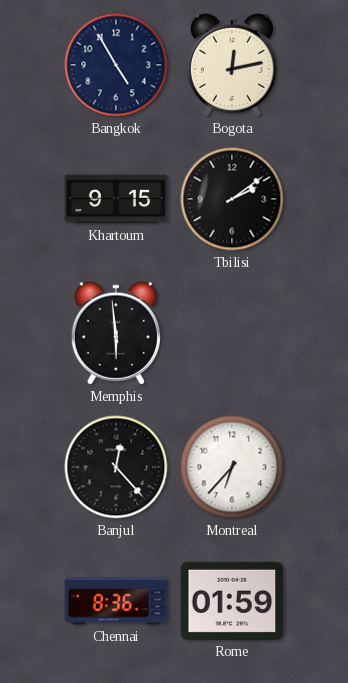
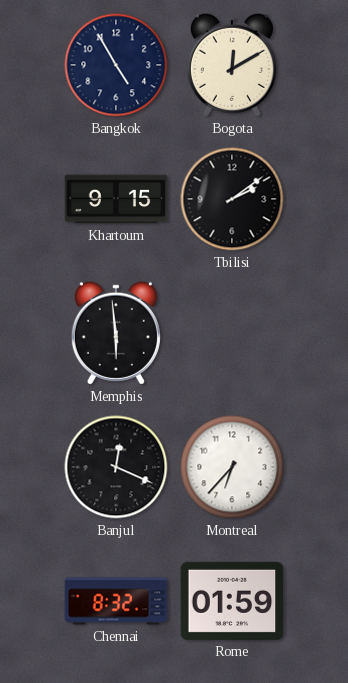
Bogota: 12:13 -> 12:10
Banjul: 12:23 -> 12:19
Chennai: 8:36 -> 8:32
